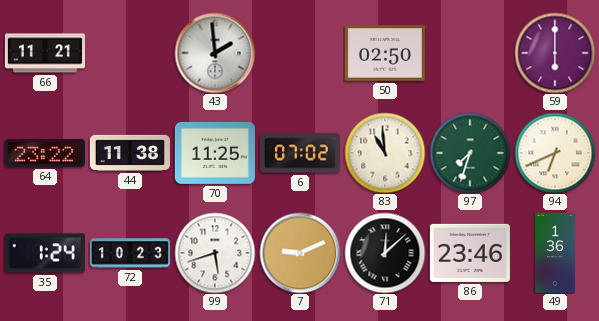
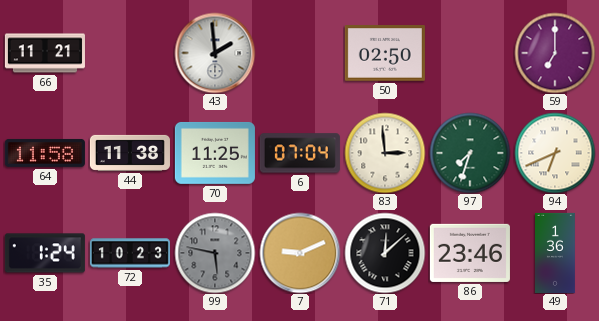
59: 6:00 -> 7:00
64: 23:22 -> 11:58
6: 07:02 -> 07:04
83: 10:59 -> 2:59
99: 5:42 -> 5:47
99 dial: white -> grey
